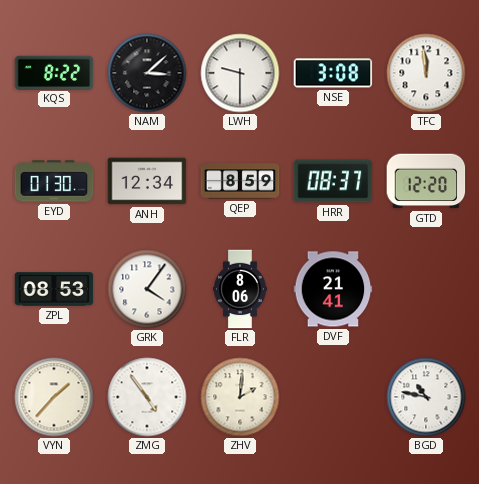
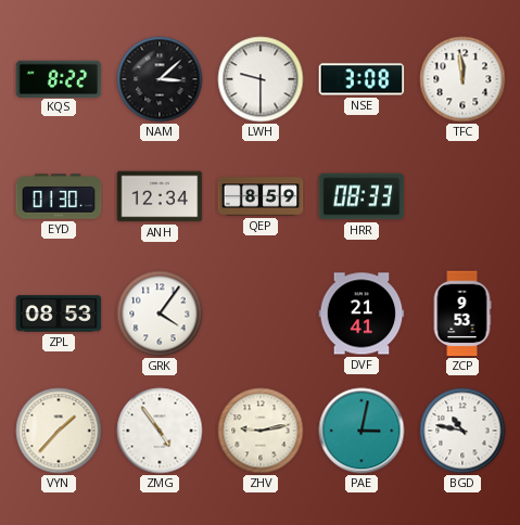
HRR: 08:37 -> 08:33
GTD: 12:20 -> none
FLR: 8:06 -> none
ZCP: none -> 9:53
ZHV: 2:01 -> 9:13
PAE: none -> 3:02
